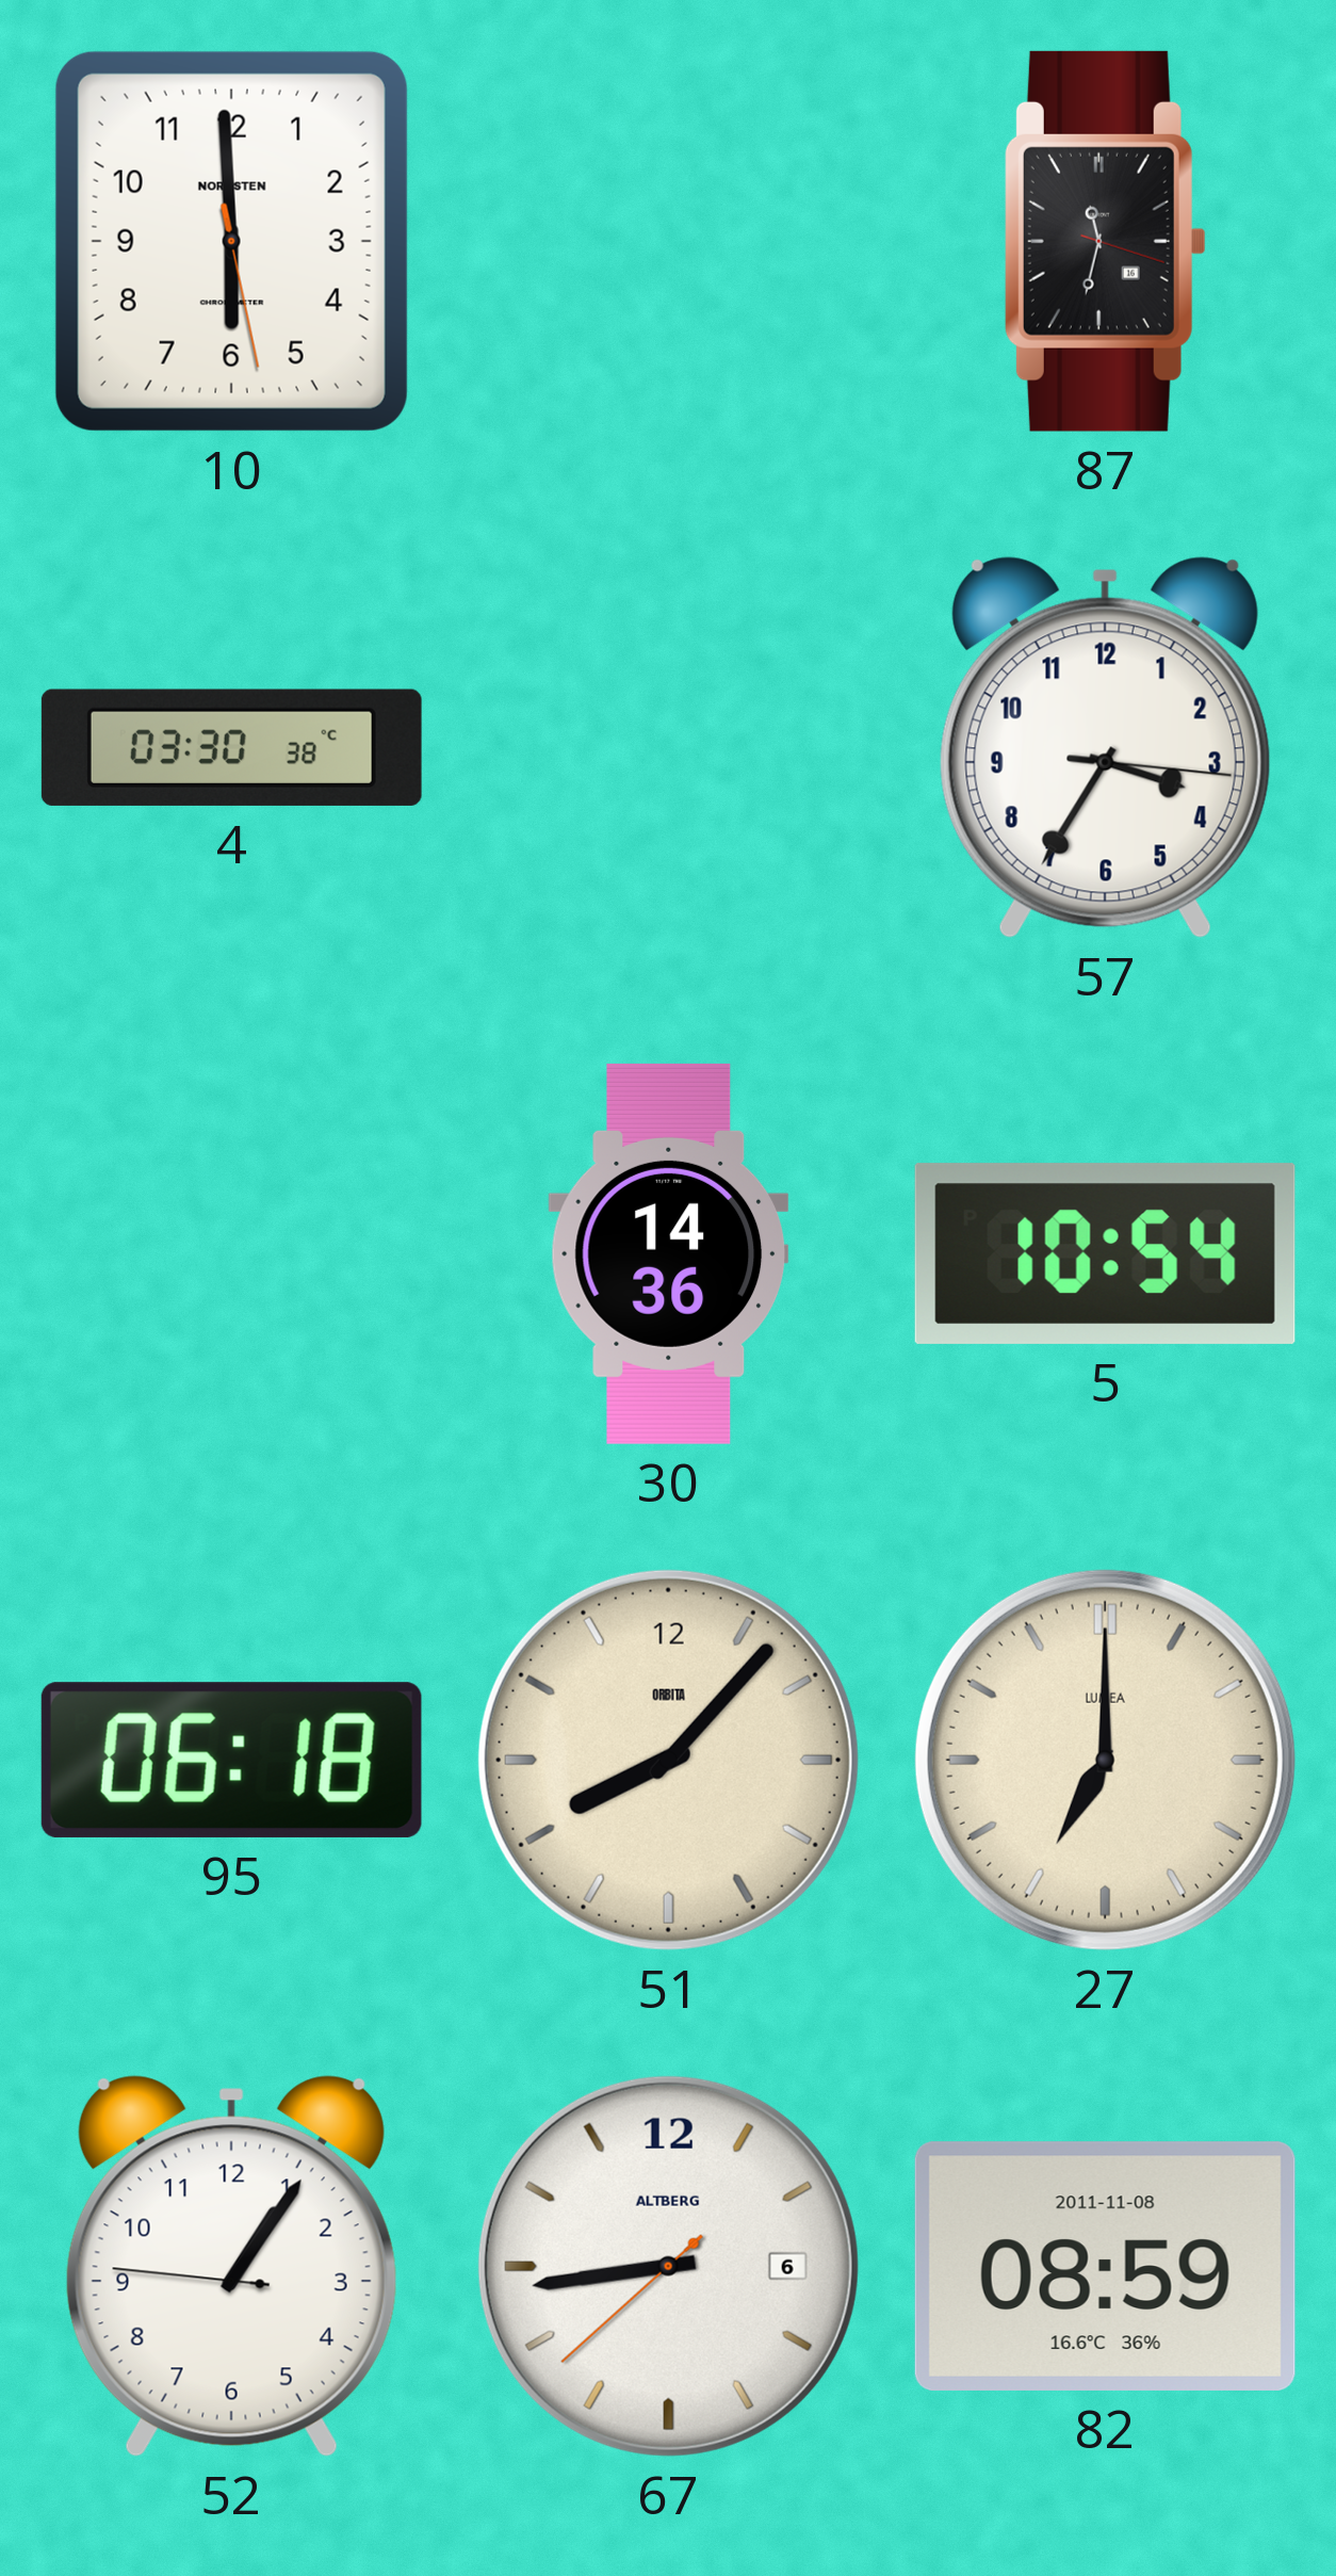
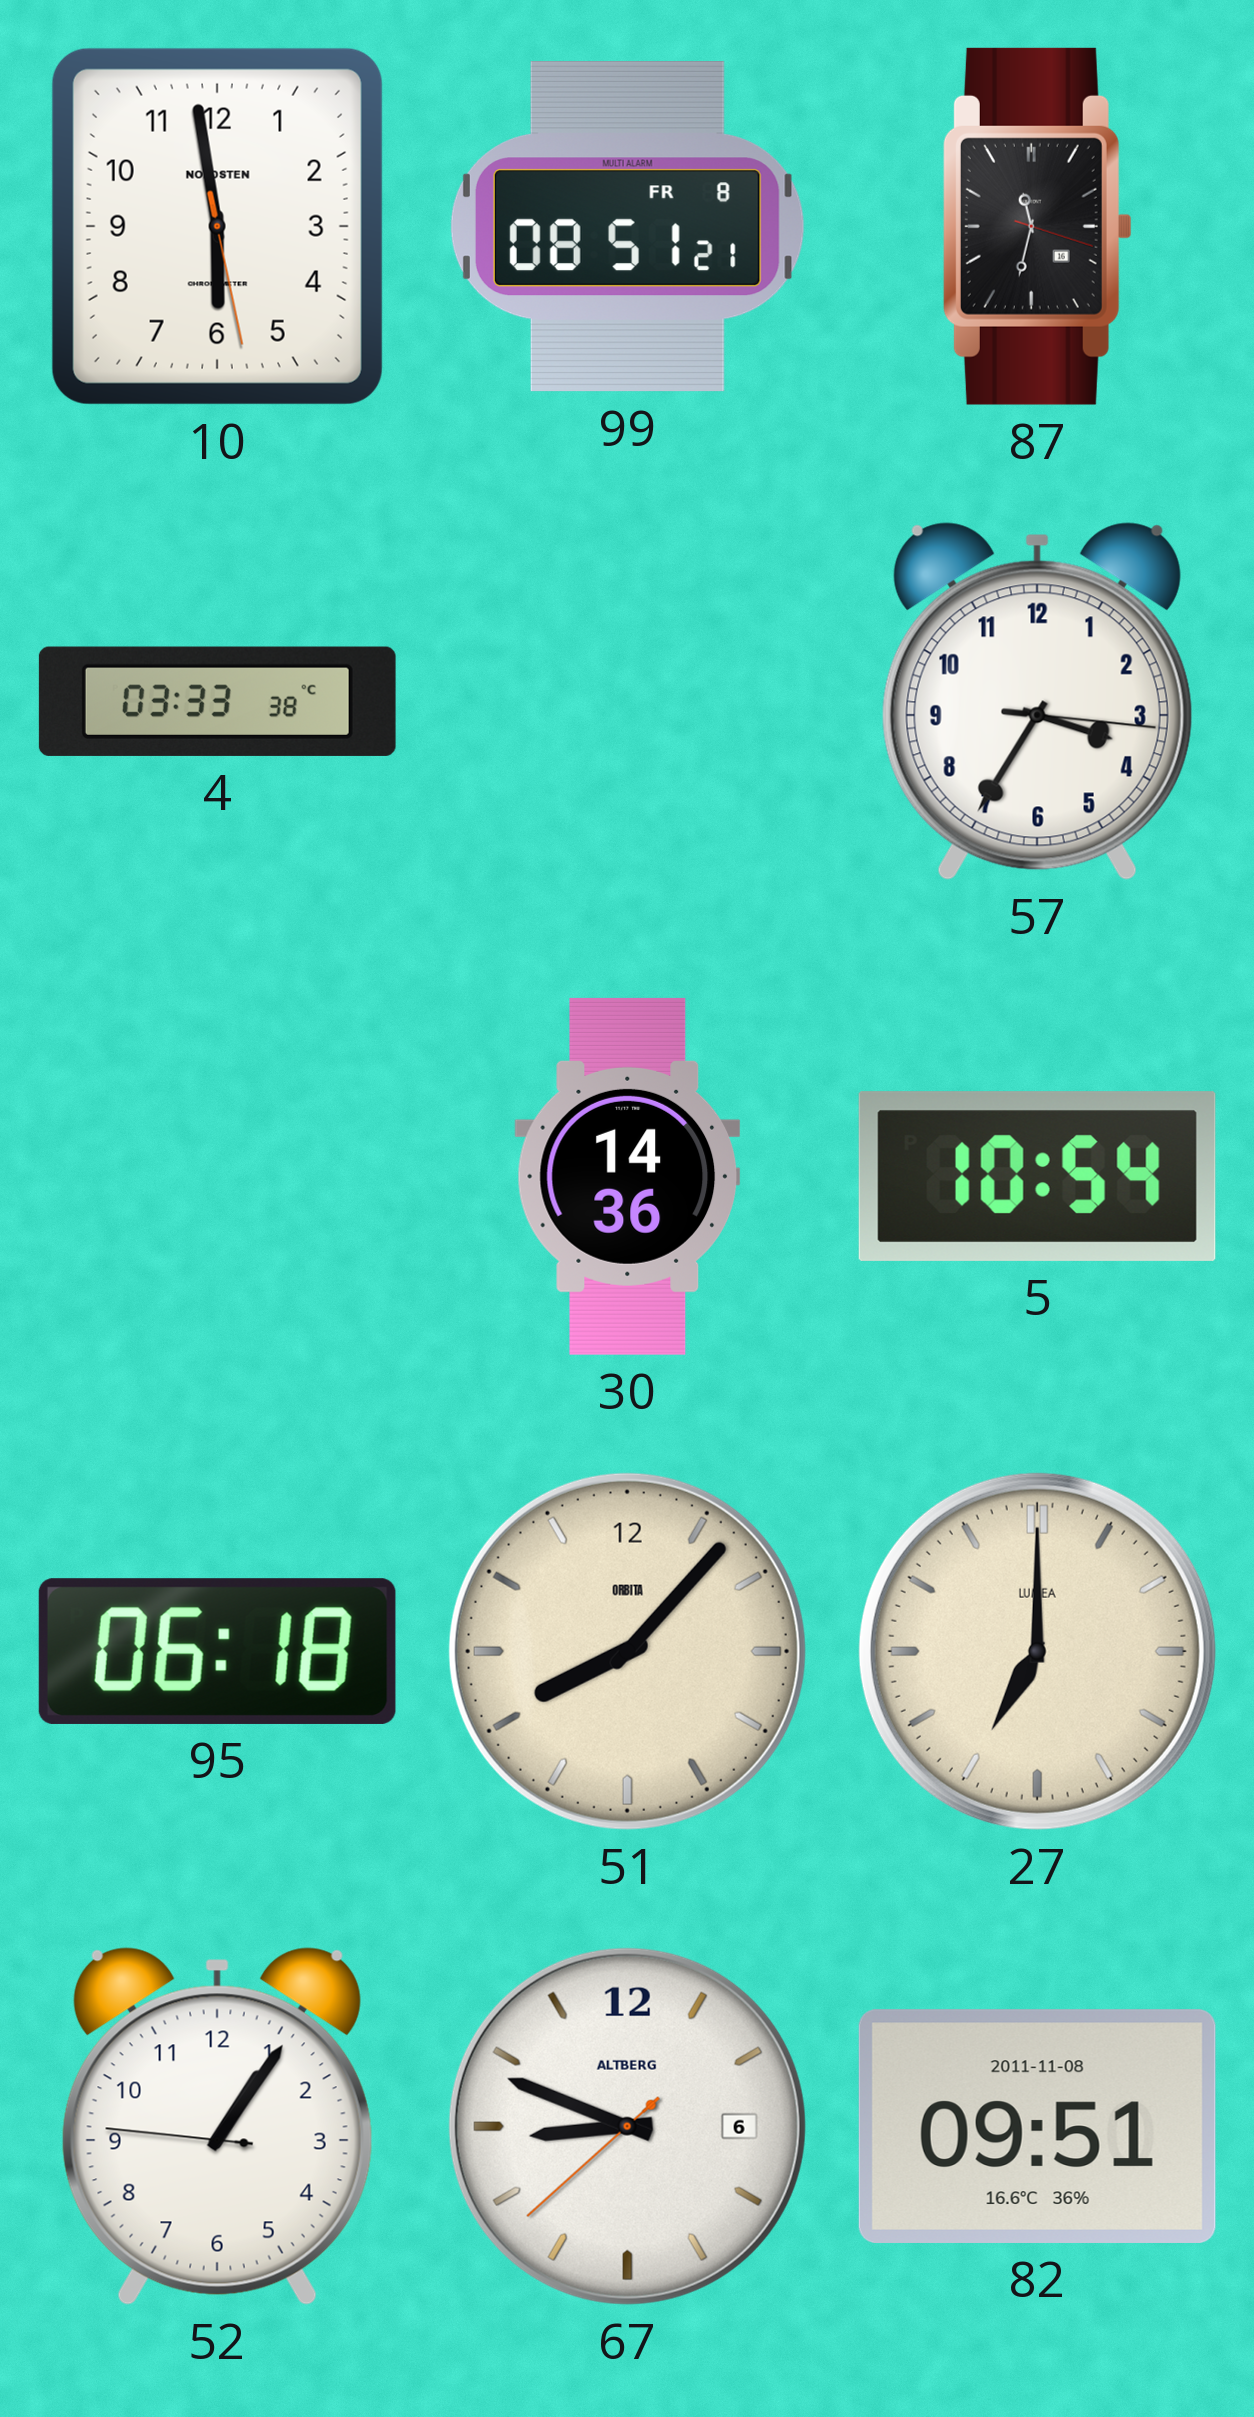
10: 5:59 -> 5:58
99: none -> 08:51
4: 03:30 -> 03:33
67: 8:43 -> 8:48
82: 08:59 -> 09:51
